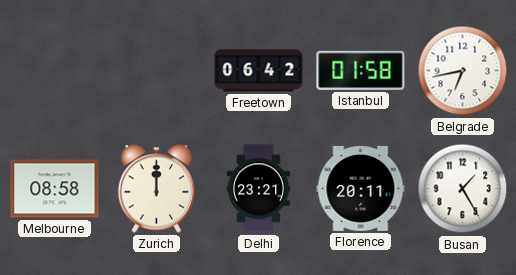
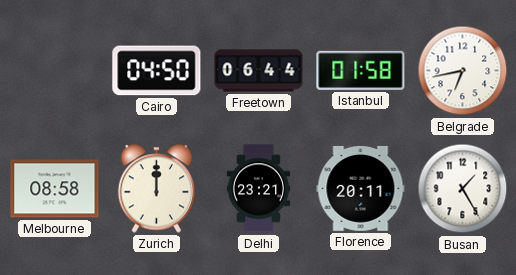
Cairo: none -> 04:50
Freetown: 06:42 -> 06:44
